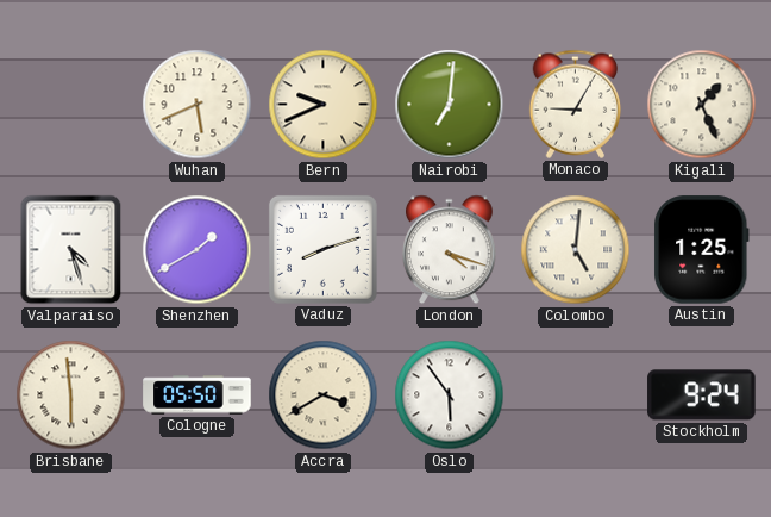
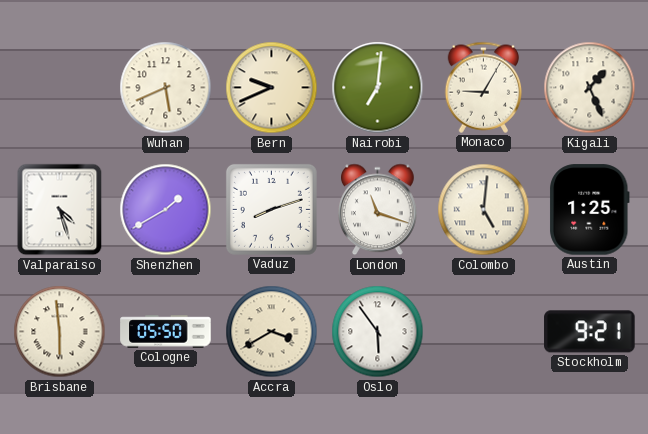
London: 4:18 -> 11:18
Stockholm: 9:24 -> 9:21
